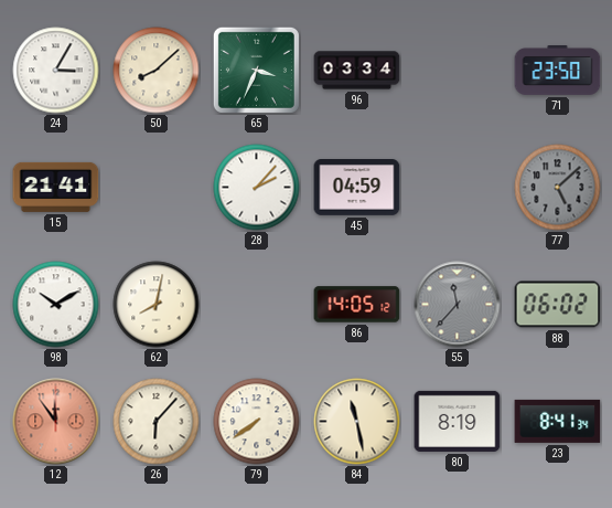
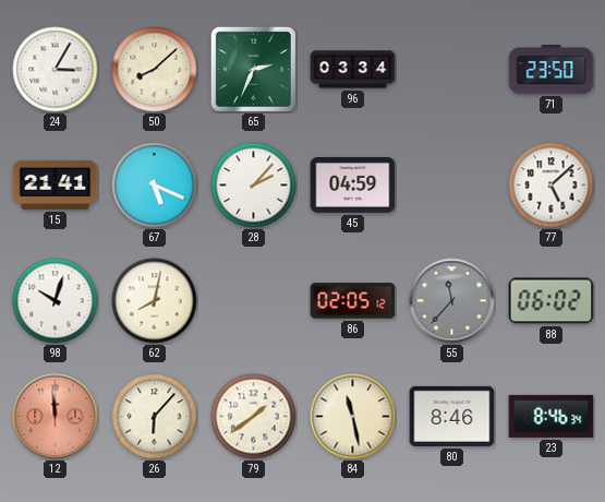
65: 3:34 -> 2:34
67: none -> 5:19
77 dial: grey -> white
98: 10:10 -> 10:03
86: 14:05 -> 02:05
12: 11:54 -> 11:59
79: 7:39 -> 1:39
80: 8:19 -> 8:46
23: 8:41 -> 8:46
